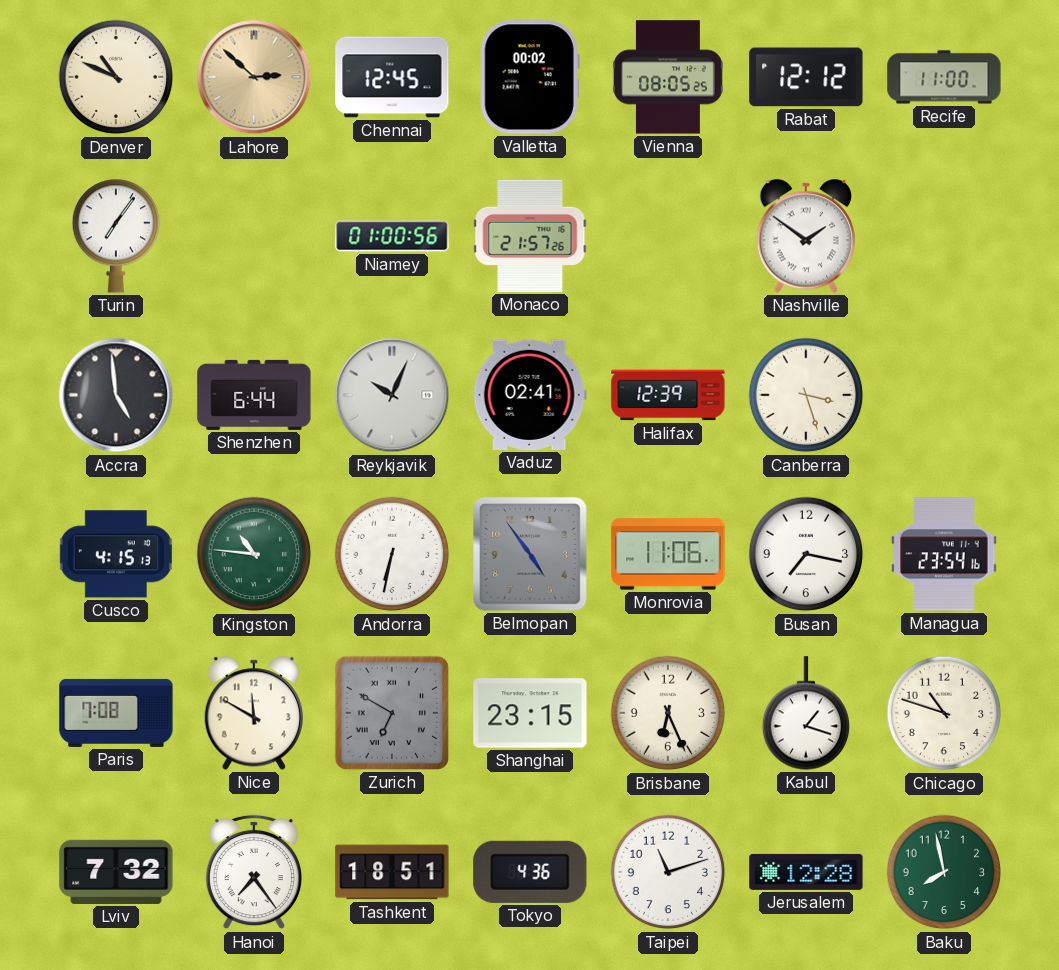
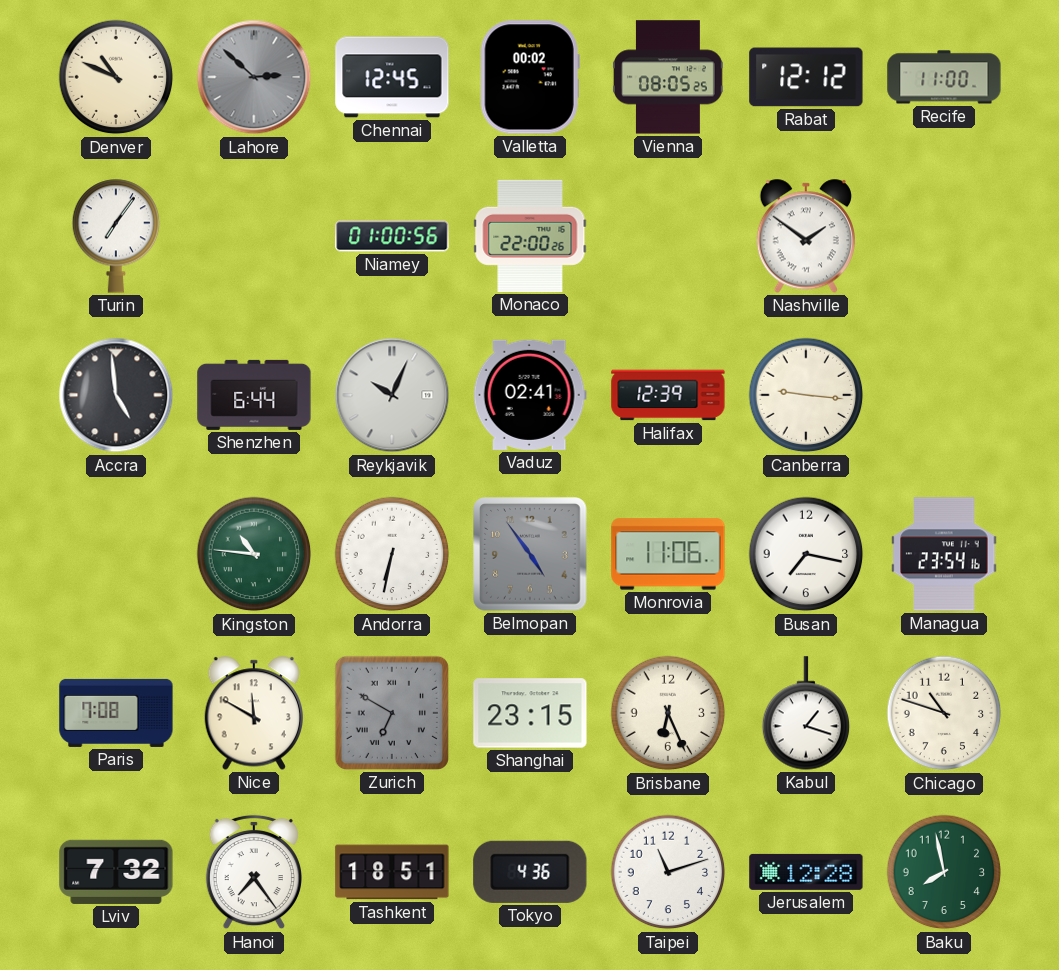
Lahore dial: champagne -> grey
Monaco: 21:57 -> 22:00
Canberra: 3:27 -> 9:16
Cusco: 4:15 -> none
